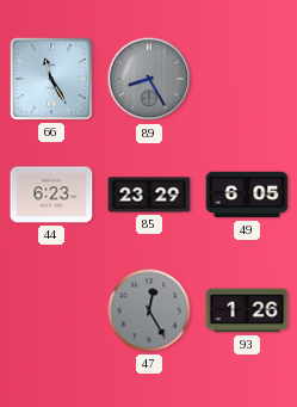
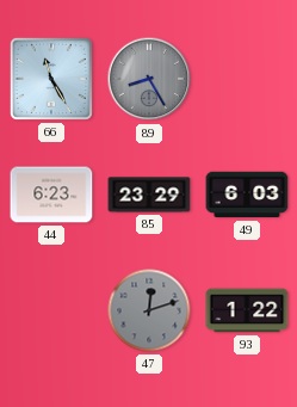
49: 6:05 -> 6:03
47: 12:25 -> 12:12
93: 1:26 -> 1:22
